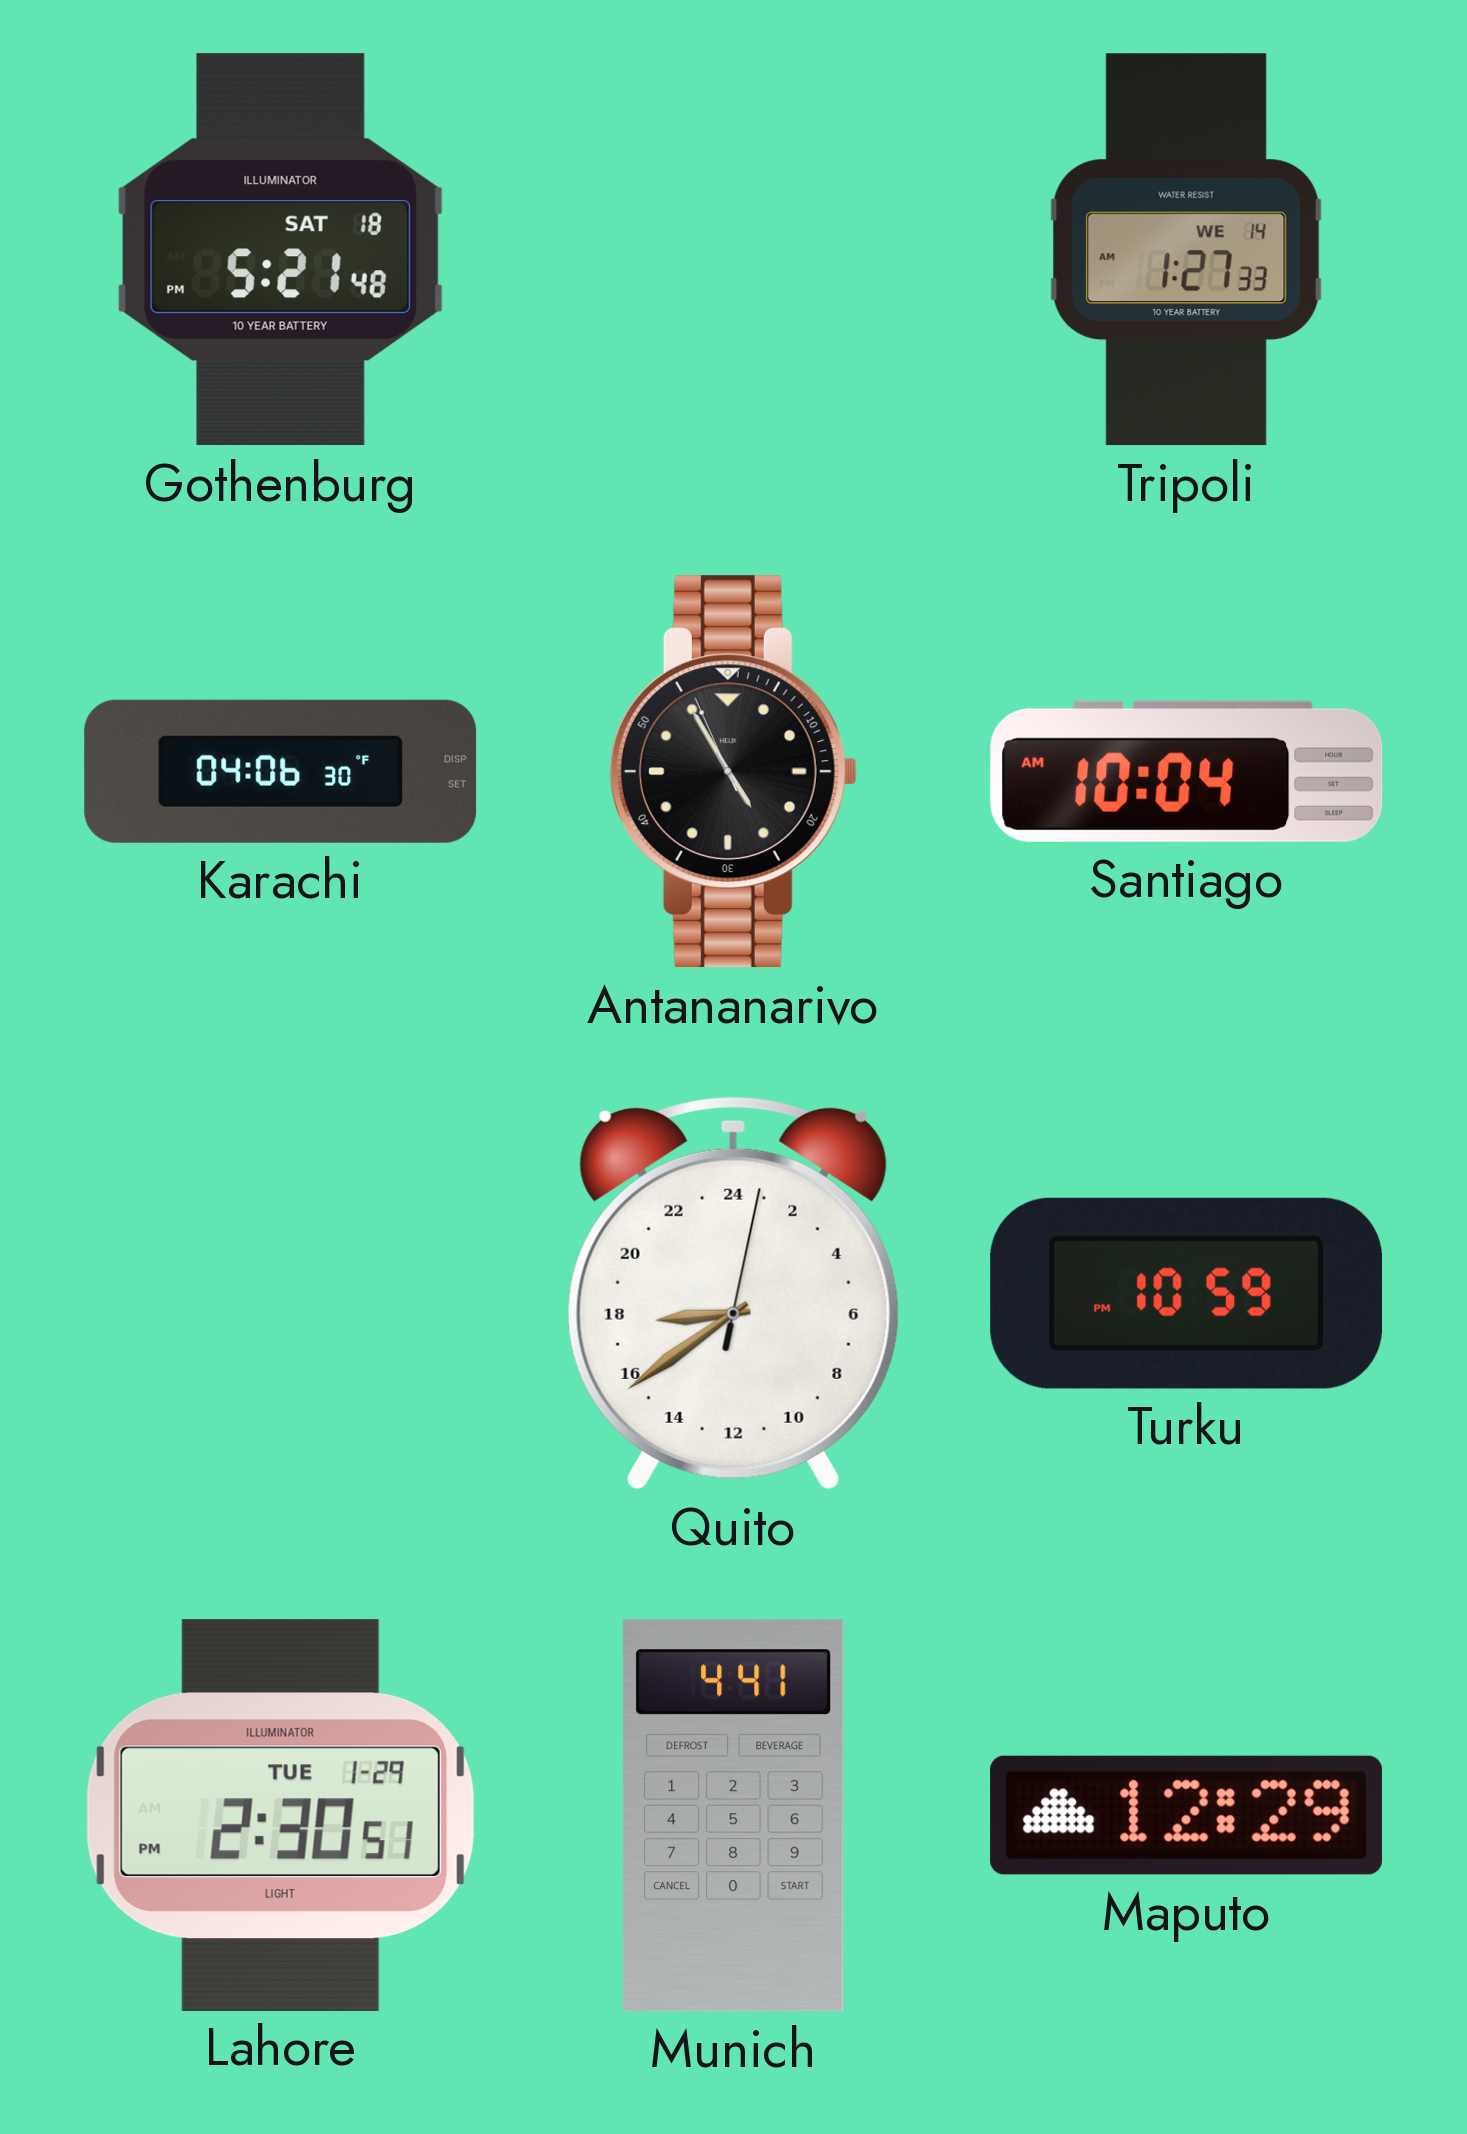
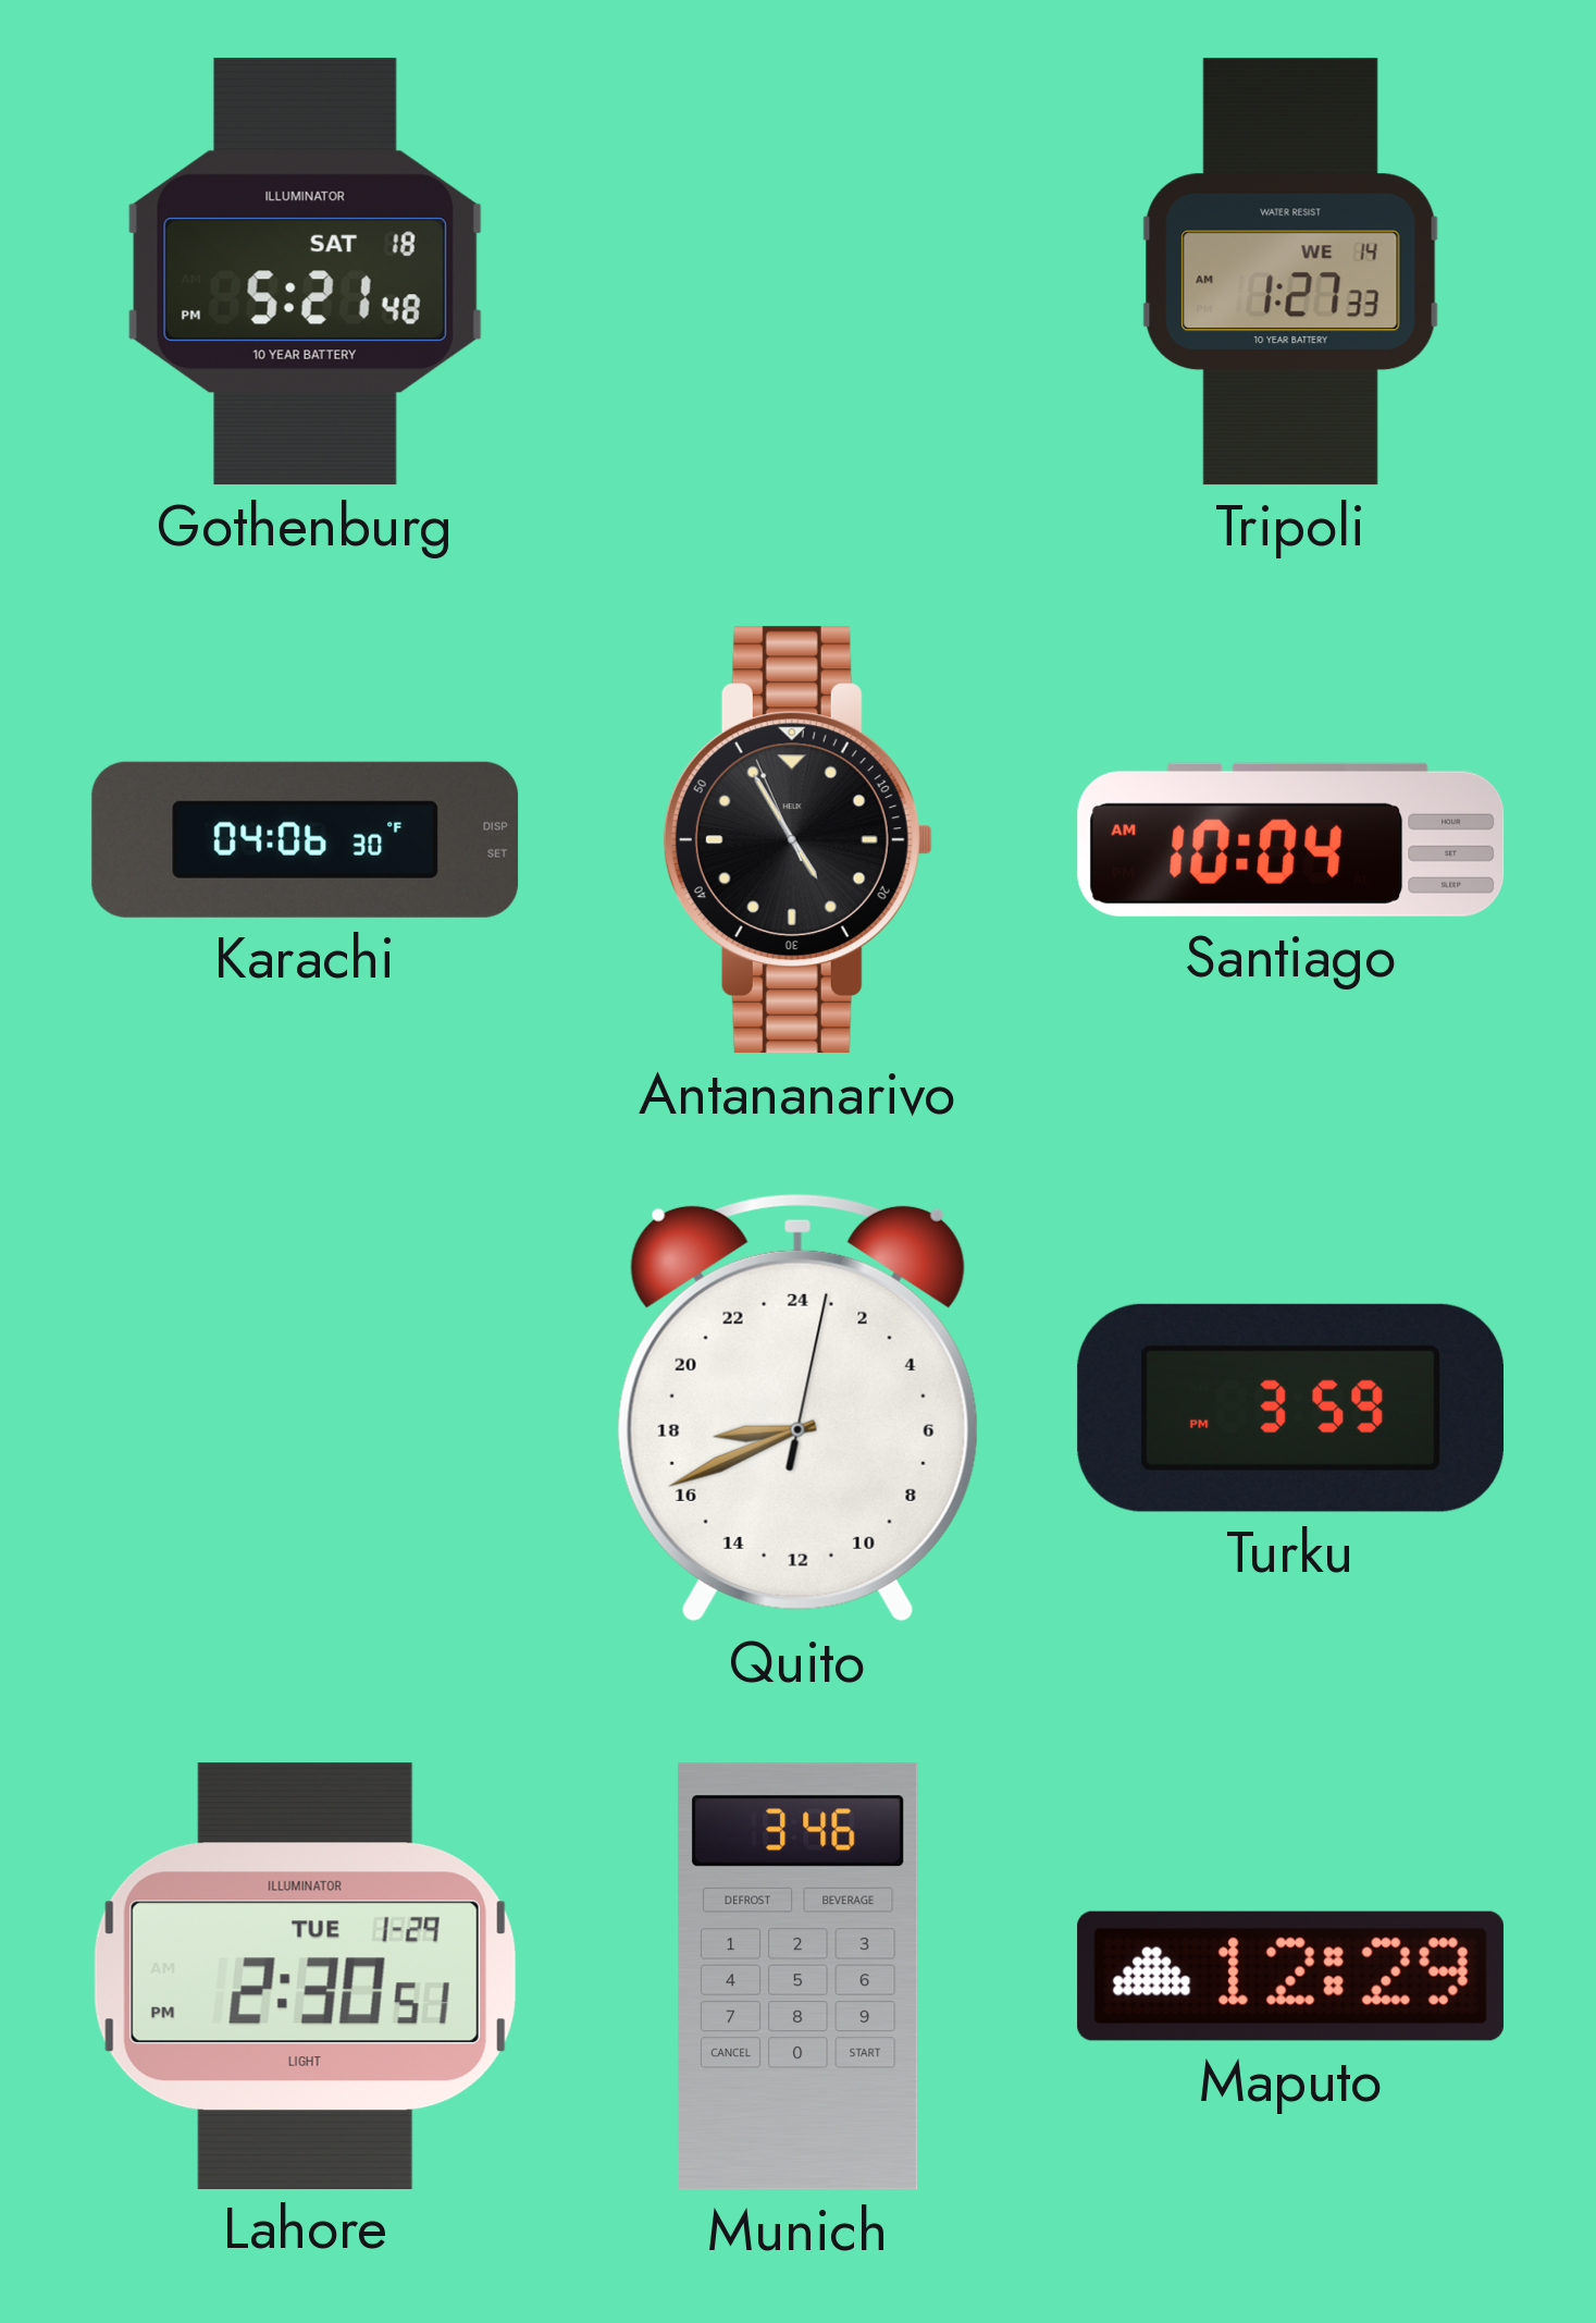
Quito: 17:39 -> 17:41
Turku: 10:59 -> 3:59
Munich: 4:41 -> 3:46
